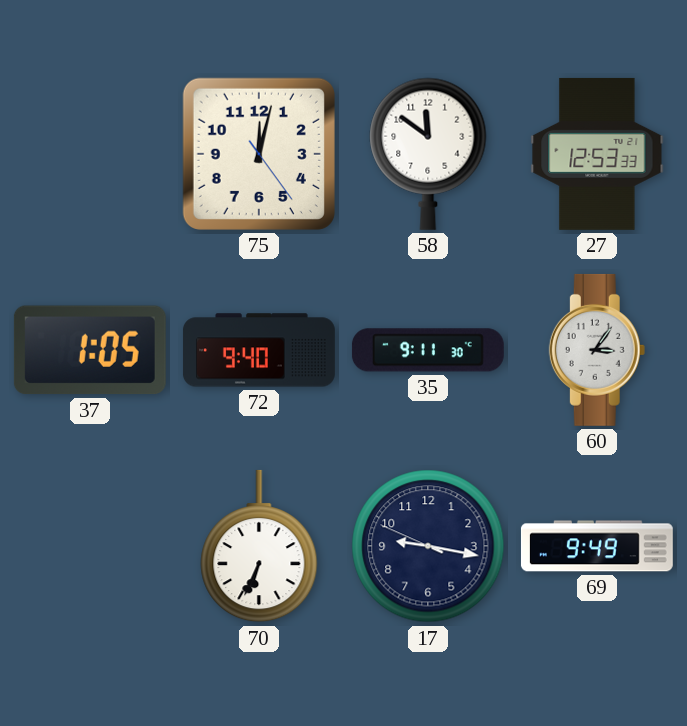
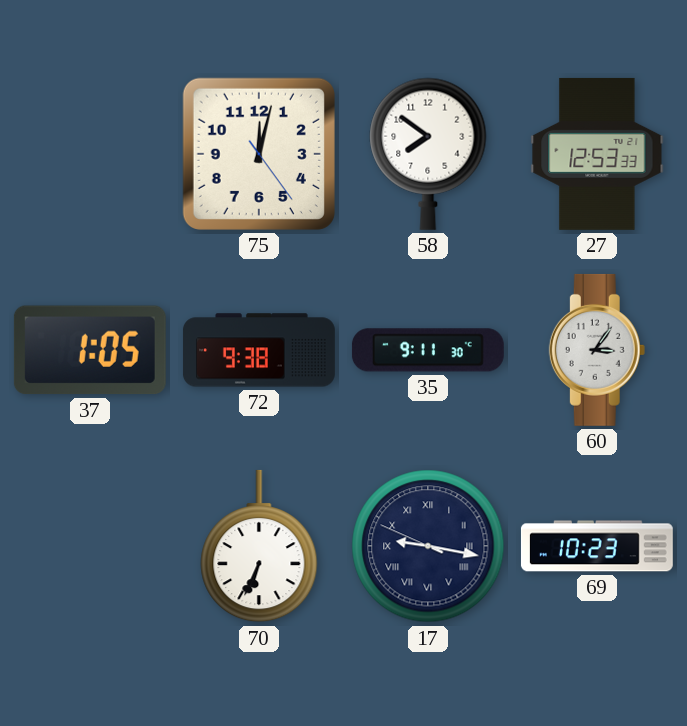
58: 11:51 -> 7:51
72: 9:40 -> 9:38
17 numerals: Arabic -> Roman
69: 9:49 -> 10:23
